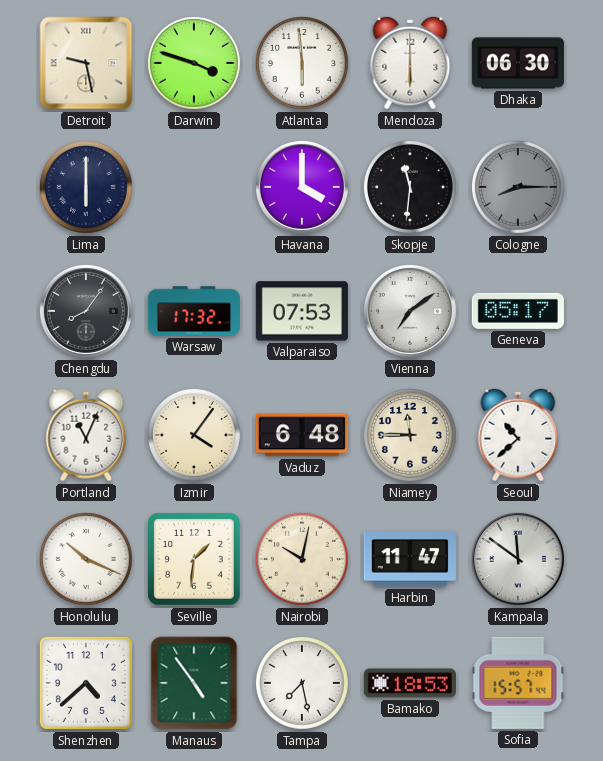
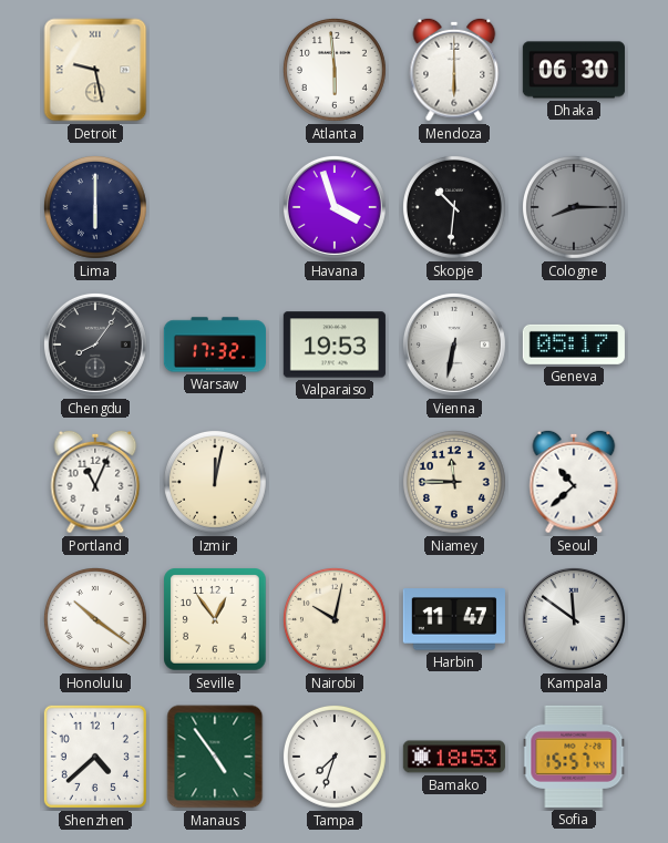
Darwin: 3:48 -> none
Havana: 4:00 -> 3:57
Skopje: 11:31 -> 10:31
Valparaiso: 07:53 -> 19:53
Vienna: 7:09 -> 6:32
Izmir: 4:06 -> 12:02
Vaduz: 6:48 -> none
Honolulu: 10:19 -> 10:21
Seville: 1:31 -> 12:54
Tampa: 7:28 -> 7:33
